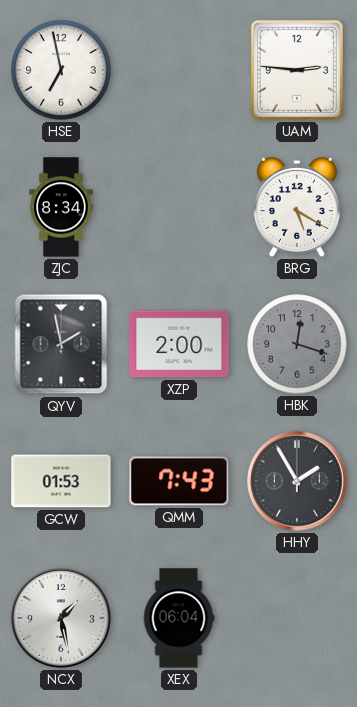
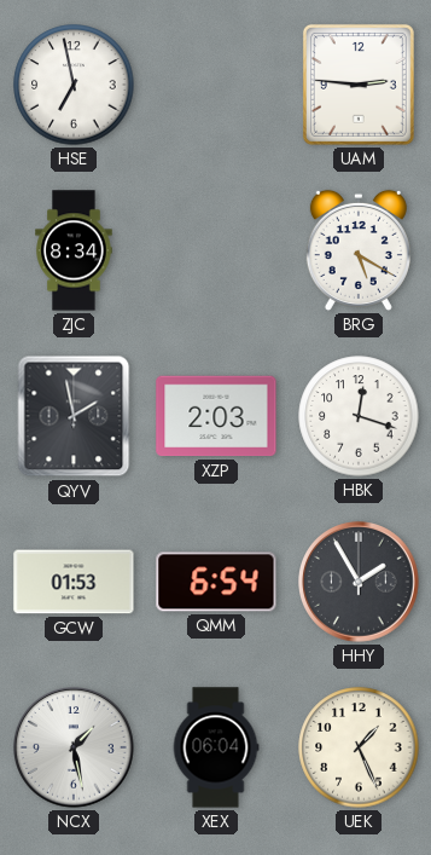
XZP: 2:00 -> 2:03
HBK dial: grey -> white
QMM: 7:43 -> 6:54
UEK: none -> 1:26
